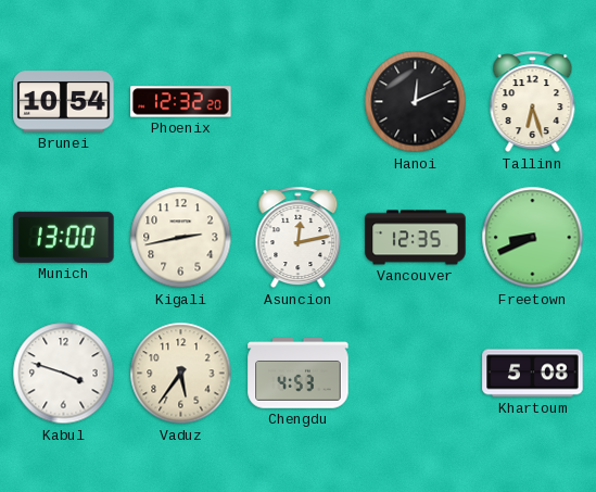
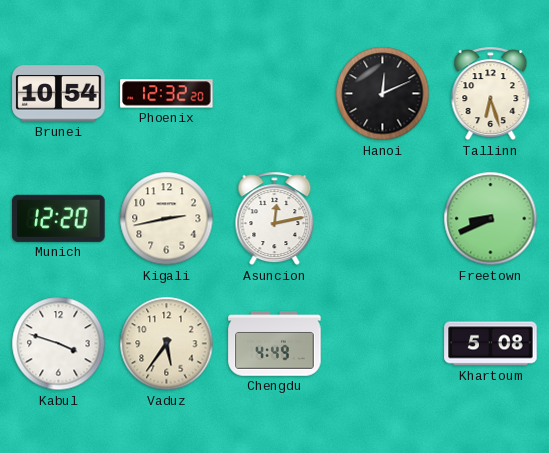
Munich: 13:00 -> 12:20
Vancouver: 12:35 -> none
Chengdu: 4:53 -> 4:49
